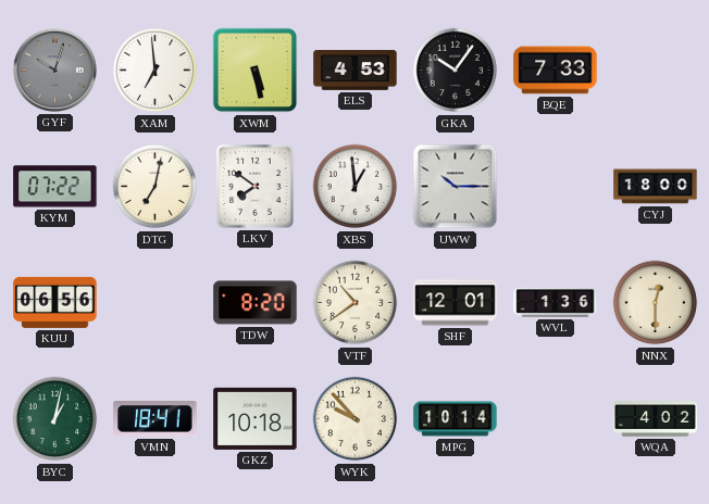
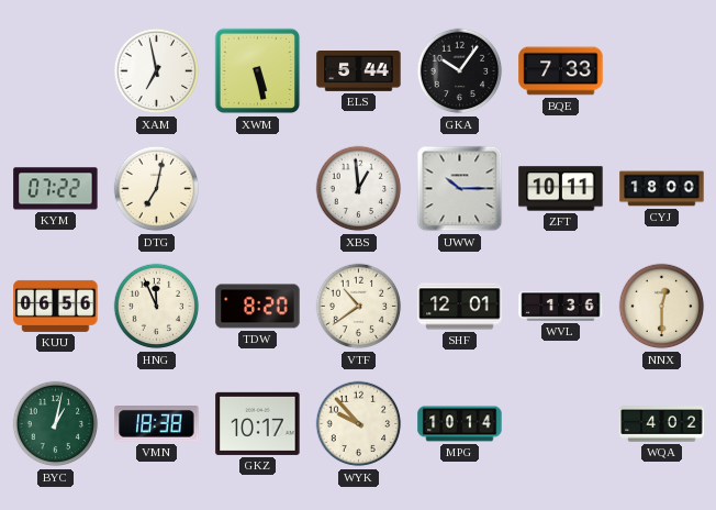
GYF: 10:03 -> none
XAM: 6:59 -> 6:58
ELS: 4:53 -> 5:44
LKV: 7:51 -> none
ZFT: none -> 10:11
HNG: none -> 11:56
VMN: 18:41 -> 18:38
GKZ: 10:18 -> 10:17
